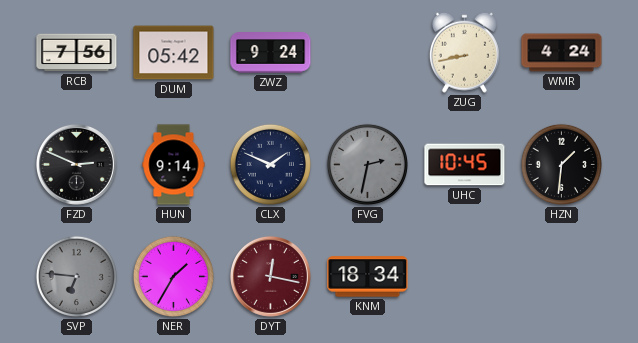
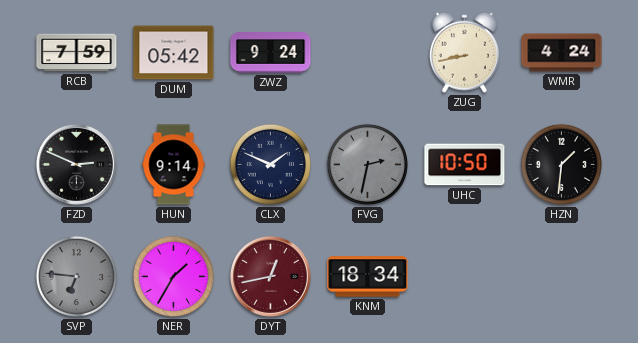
RCB: 7:56 -> 7:59
UHC: 10:45 -> 10:50
DYT: 12:17 -> 12:43
